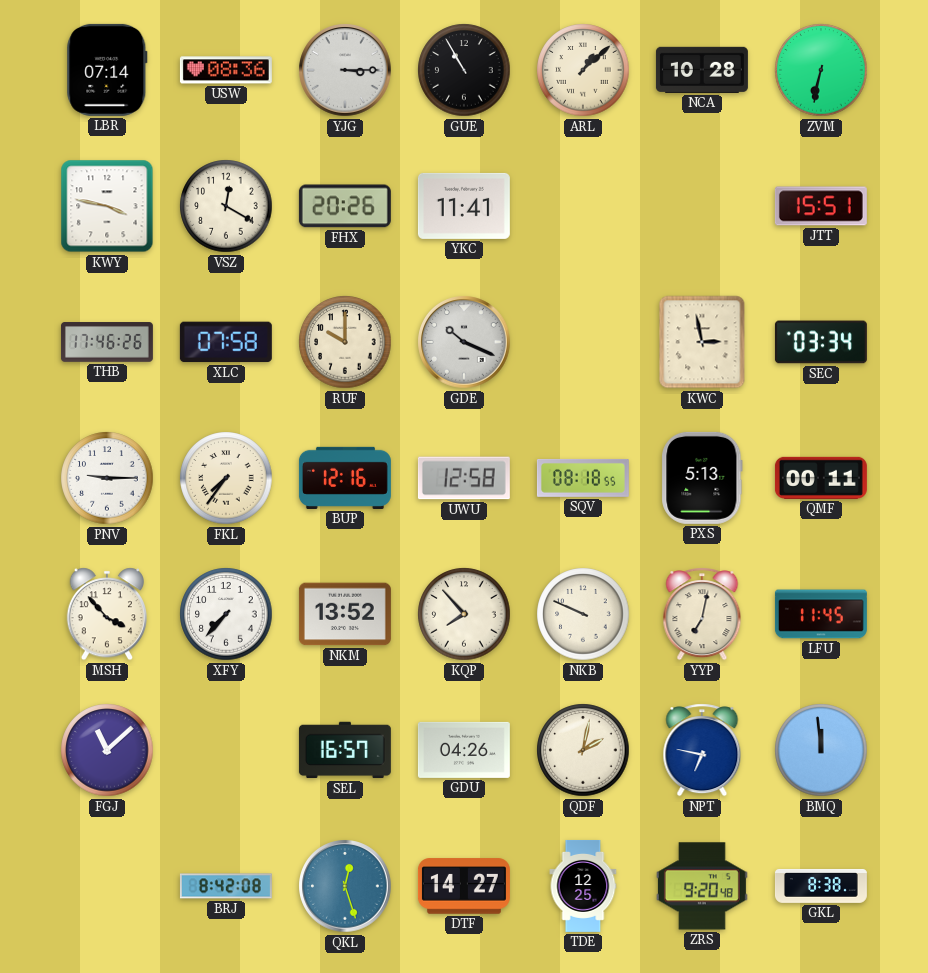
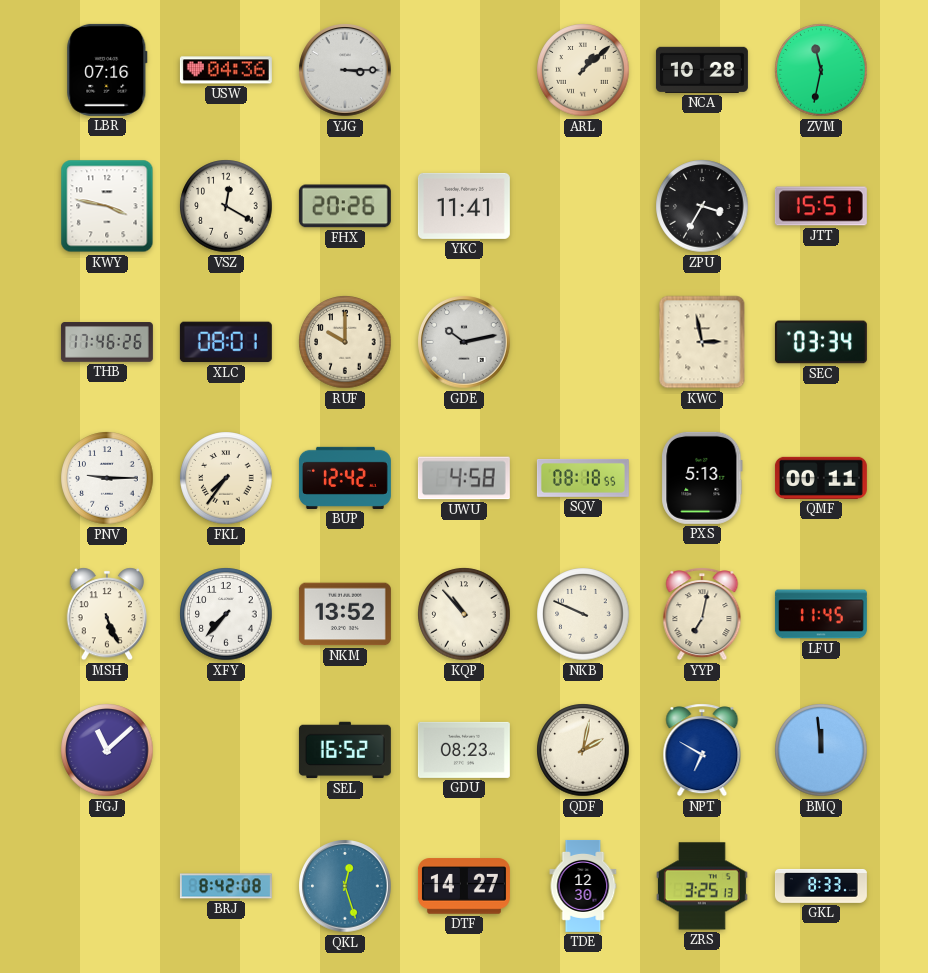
LBR: 07:14 -> 07:16
USW: 08:36 -> 04:36
GUE: 10:55 -> none
ZVM: 6:32 -> 11:32
ZPU: none -> 3:35
XLC: 07:58 -> 08:01
GDE: 10:19 -> 10:13
BUP: 12:16 -> 12:42
UWU: 12:58 -> 4:58
MSH: 3:53 -> 5:26
KQP: 7:53 -> 10:53
SEL: 16:57 -> 16:52
GDU: 04:26 -> 08:23
NPT: 6:47 -> 6:50
TDE: 12:25 -> 12:30
ZRS: 9:20 -> 3:25
GKL: 8:38 -> 8:33
